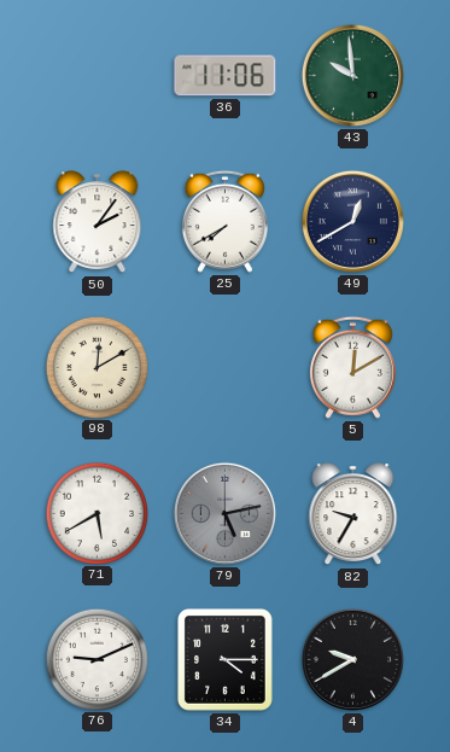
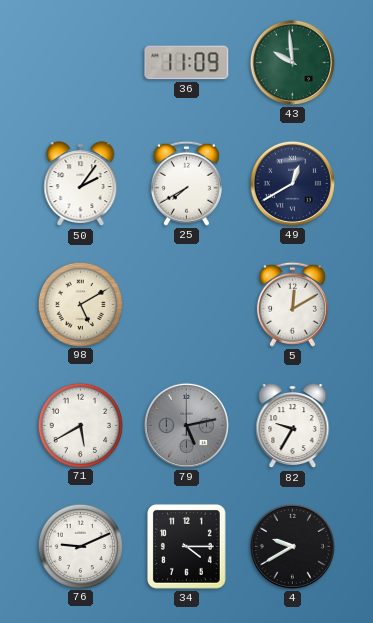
36: 11:06 -> 11:09
98: 12:10 -> 5:10
